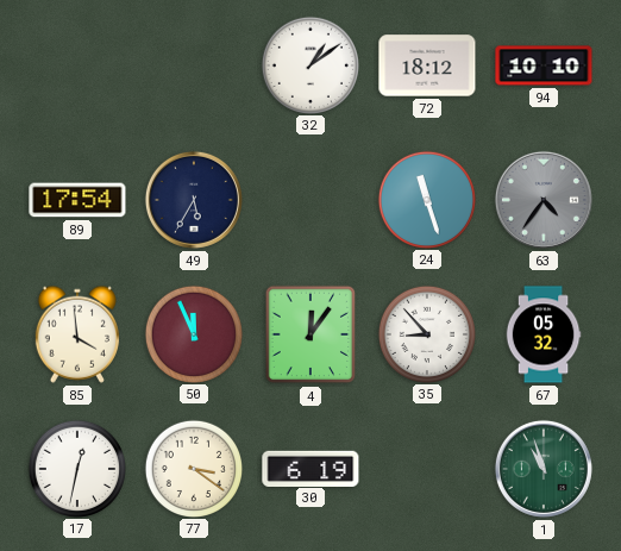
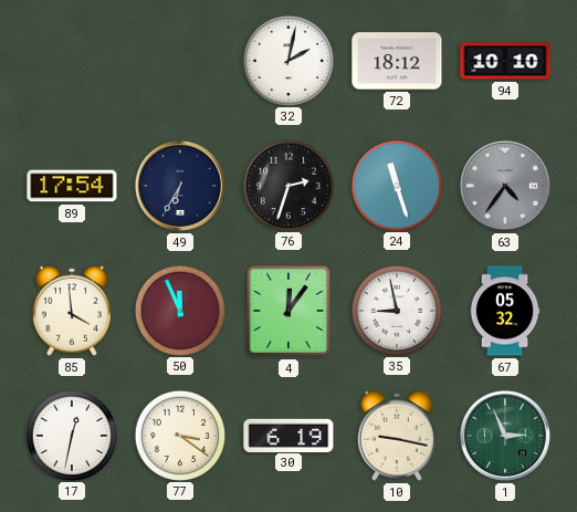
32: 1:09 -> 2:02
49: 5:35 -> 6:35
76: none -> 2:33
35: 8:53 -> 8:58
10: none -> 9:17
1: 10:57 -> 2:56
